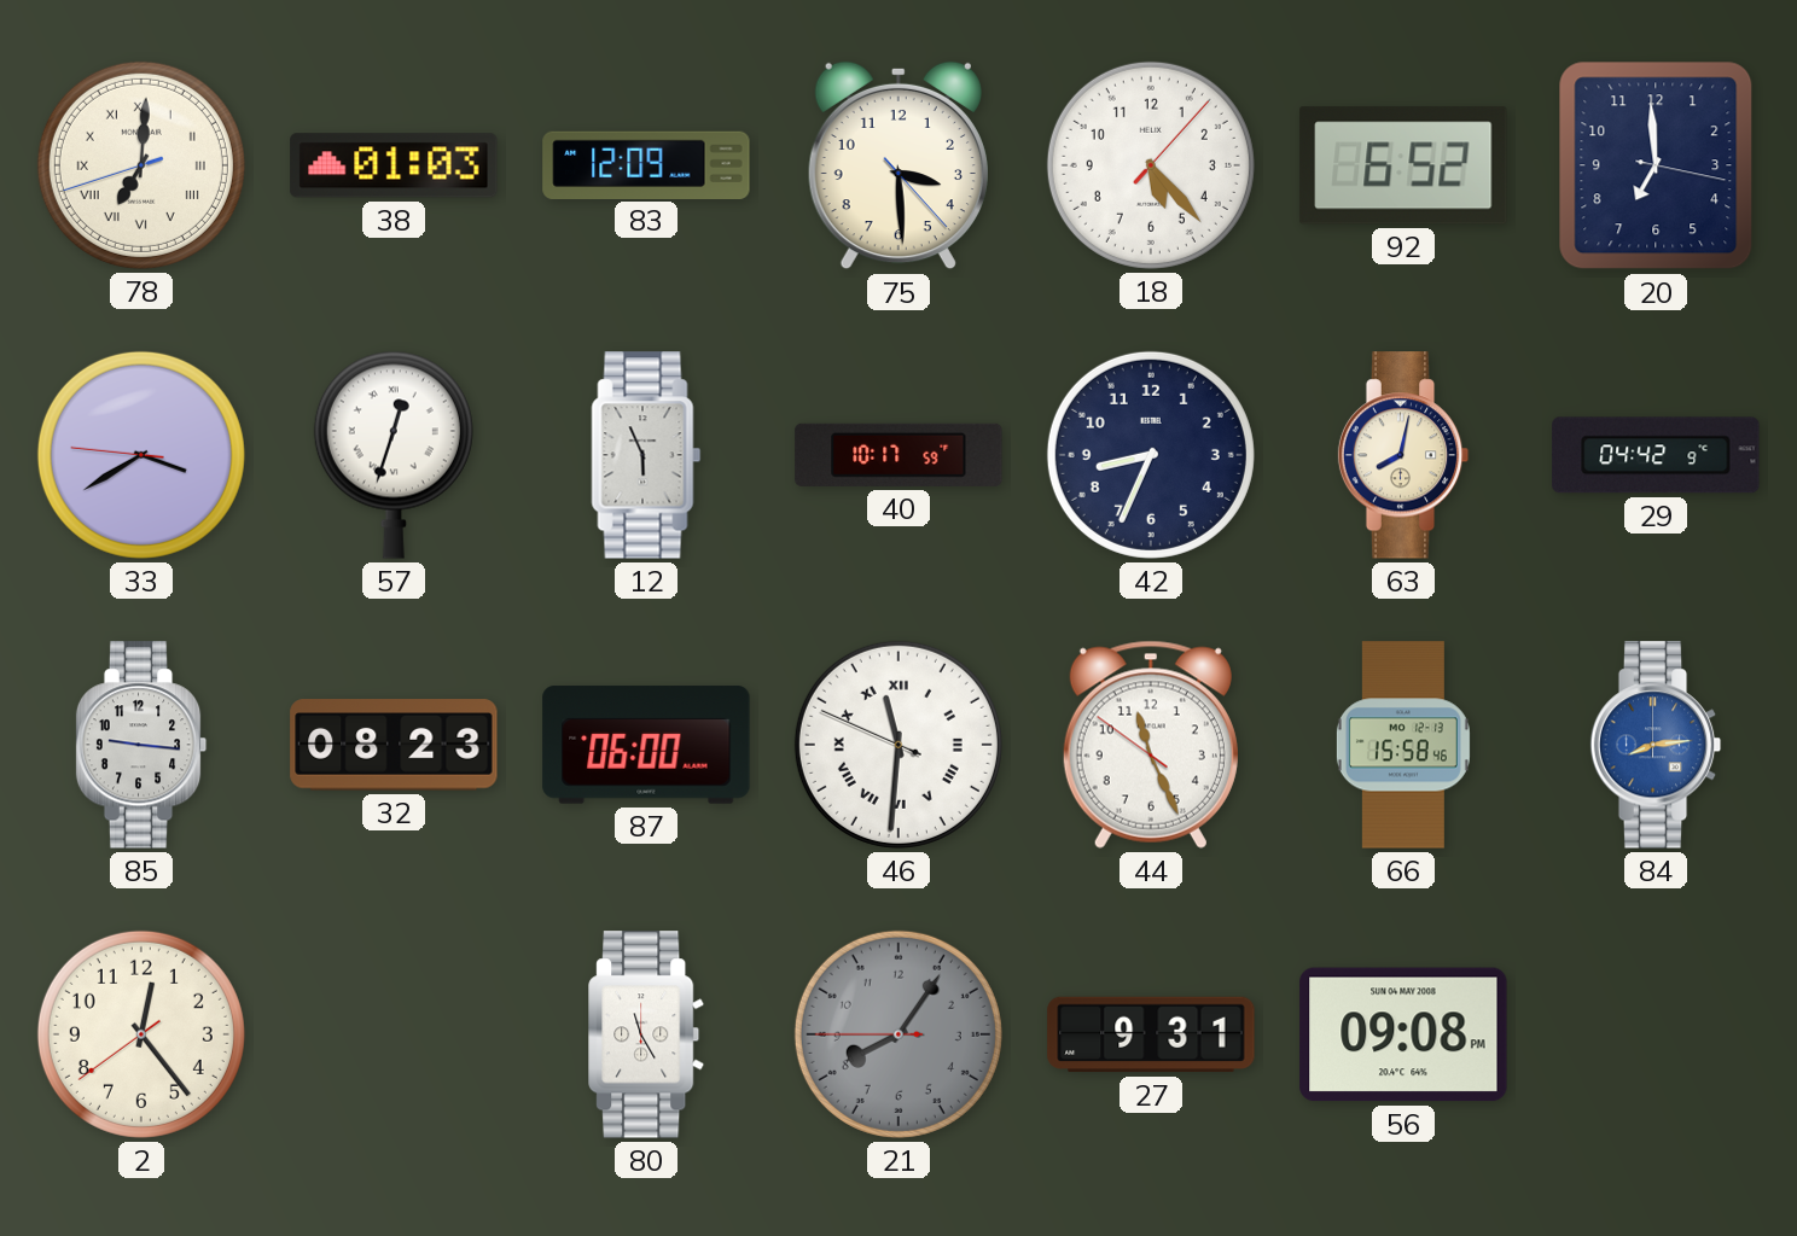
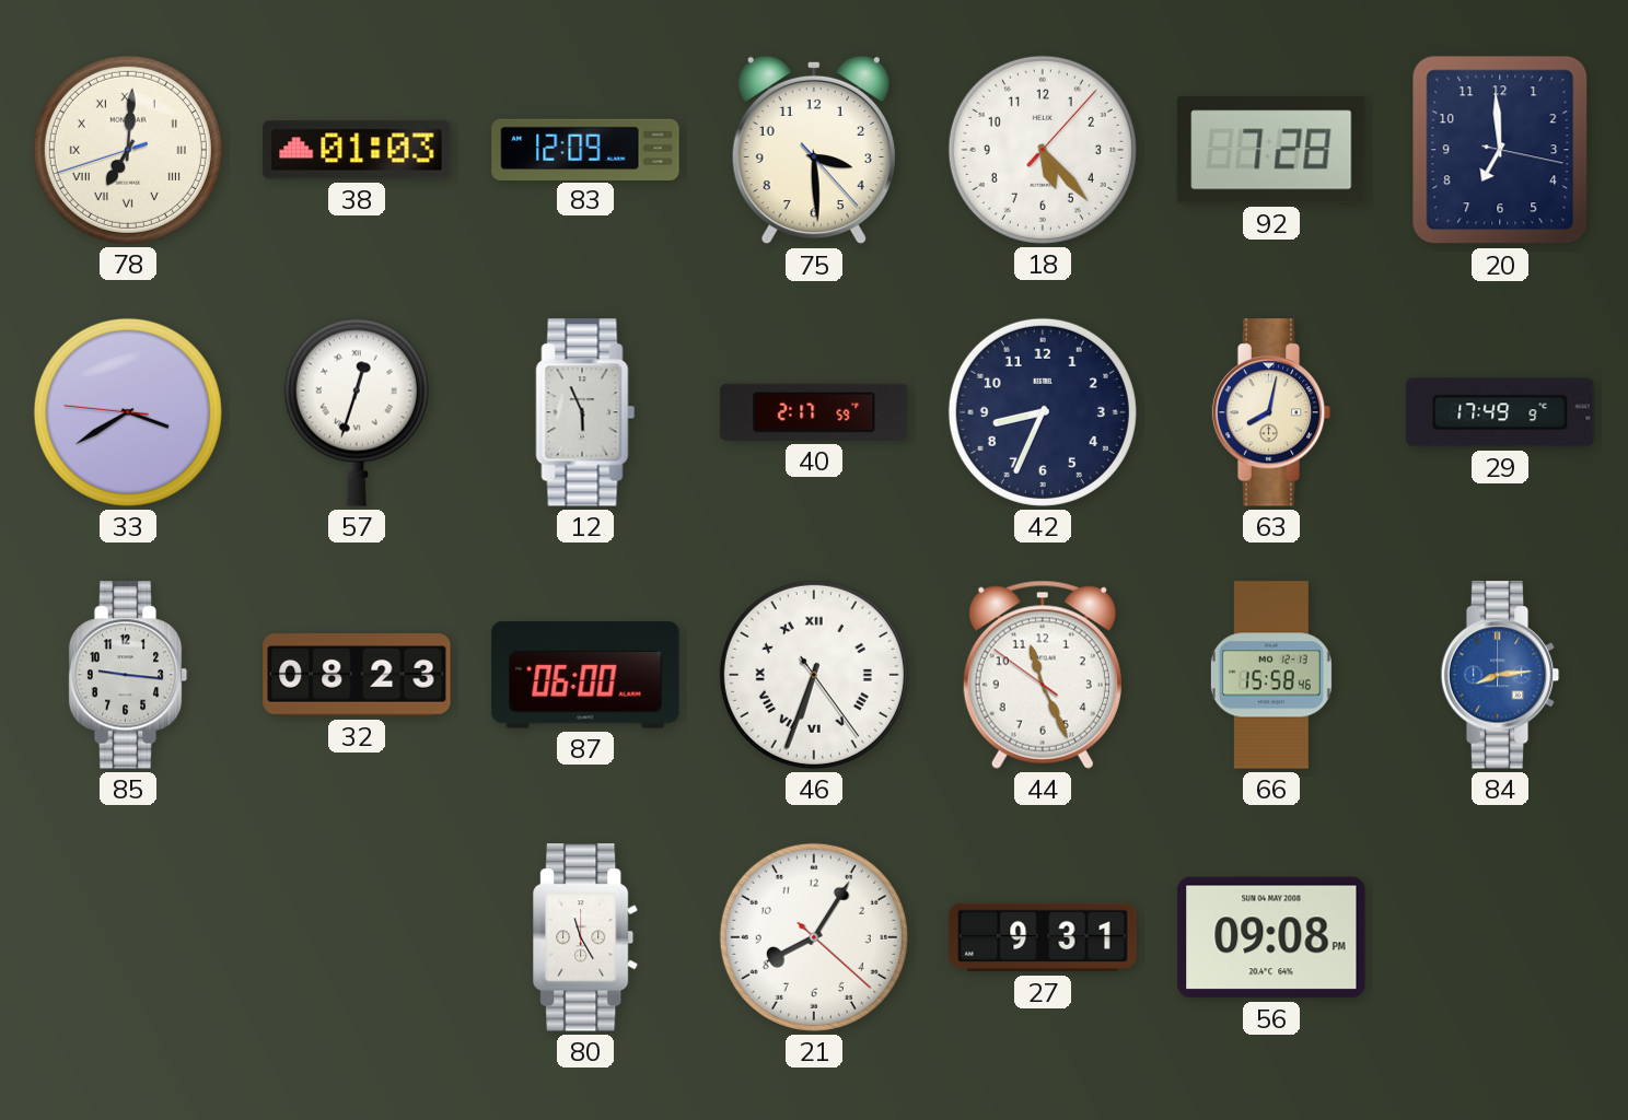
92: 6:52 -> 7:28
40: 10:17 -> 2:17
29: 04:42 -> 17:49
46: 11:30 -> 6:33
2: 12:23 -> none
21: 8:05:45 -> 8:05:22
21 dial: grey -> white
